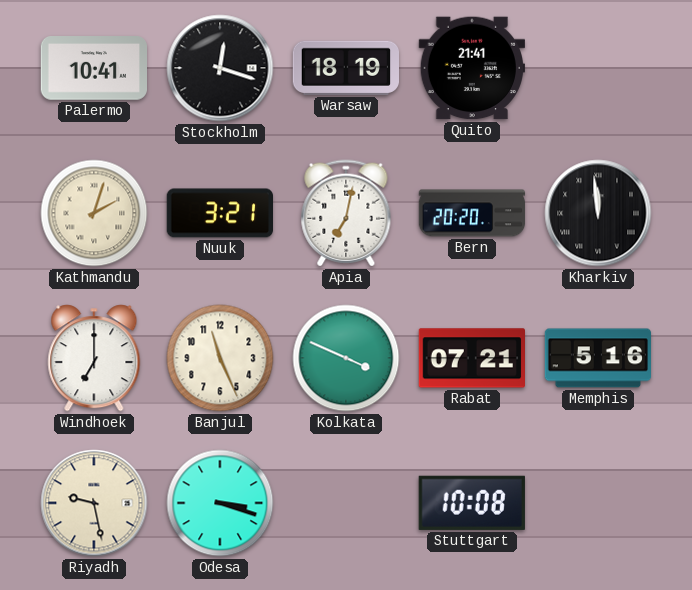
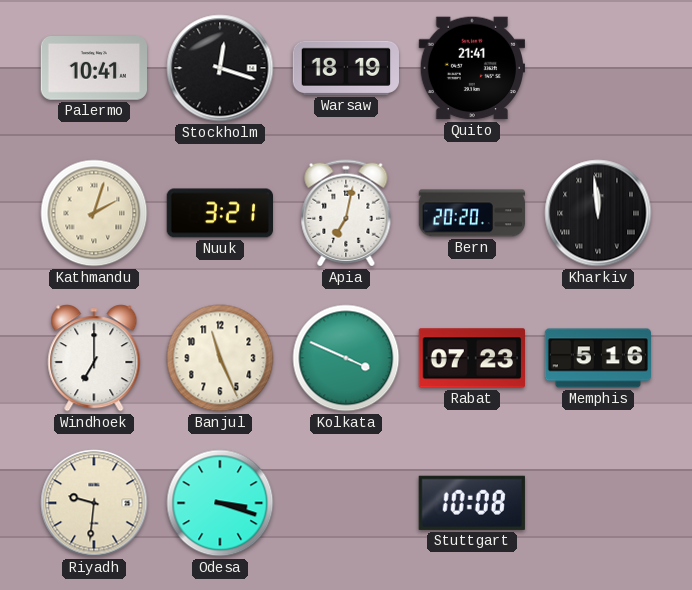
Rabat: 07:21 -> 07:23
Riyadh: 9:28 -> 9:31
